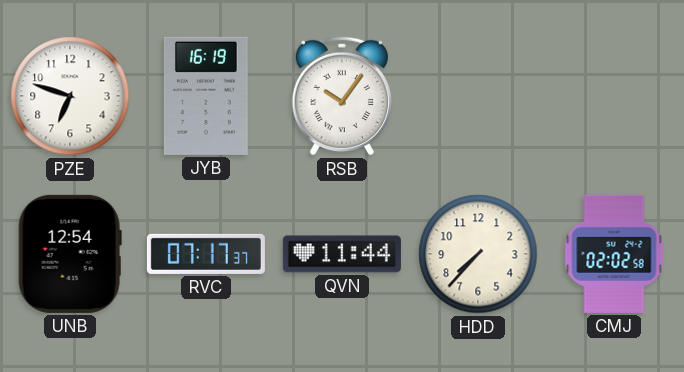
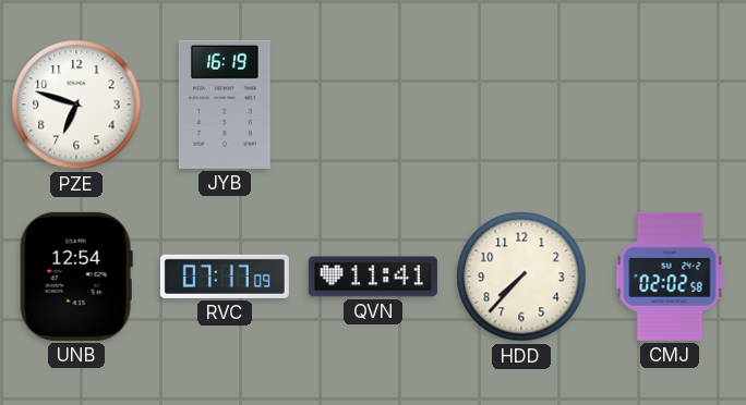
RSB: 10:06 -> none
RVC: 07:17:37 -> 07:17:09
QVN: 11:44 -> 11:41
